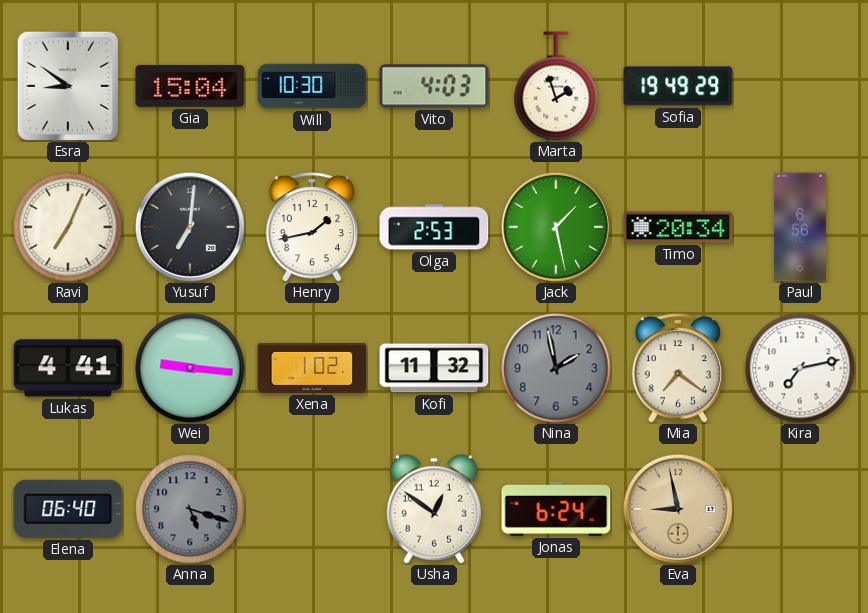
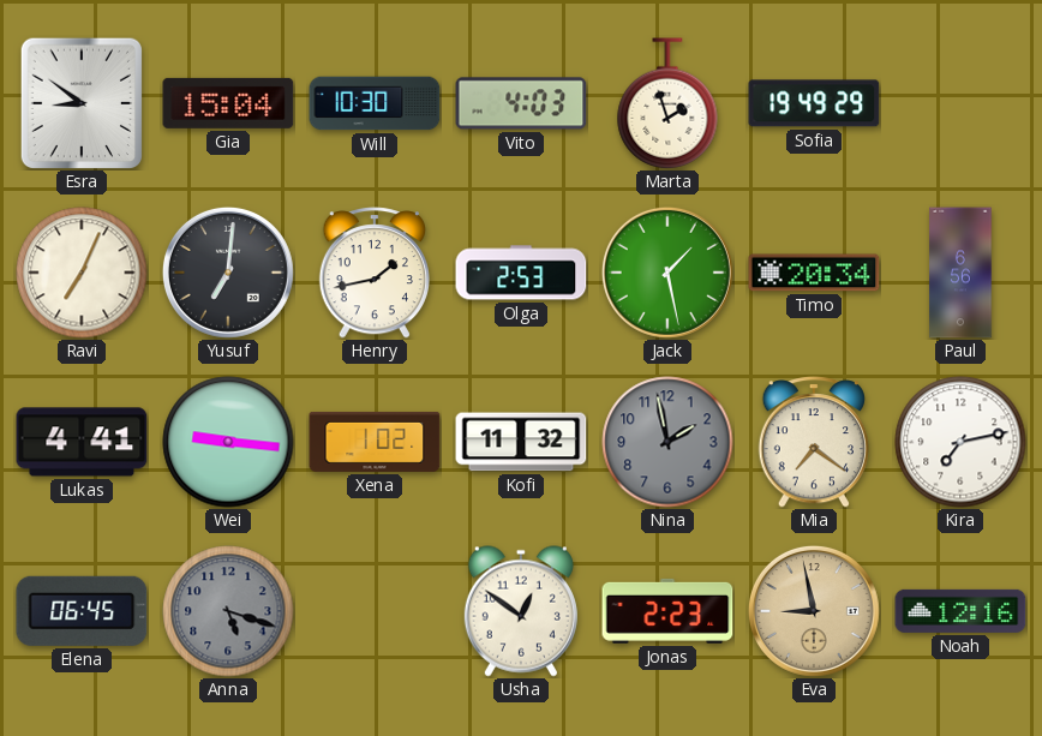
Elena: 06:40 -> 06:45
Jonas: 6:24 -> 2:23
Noah: none -> 12:16
